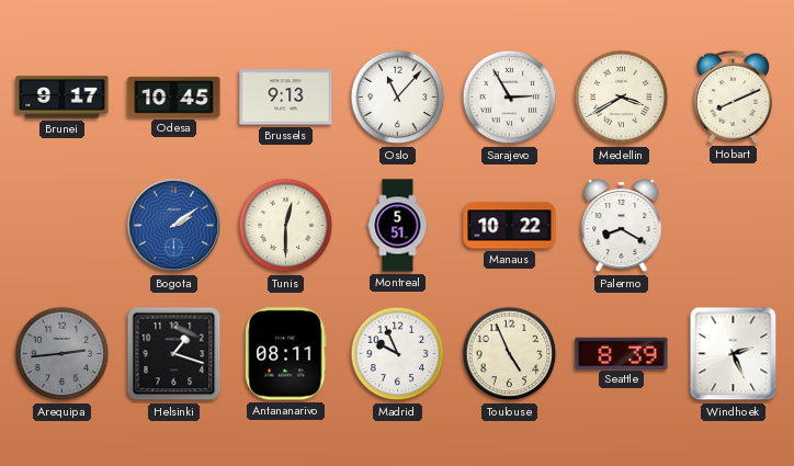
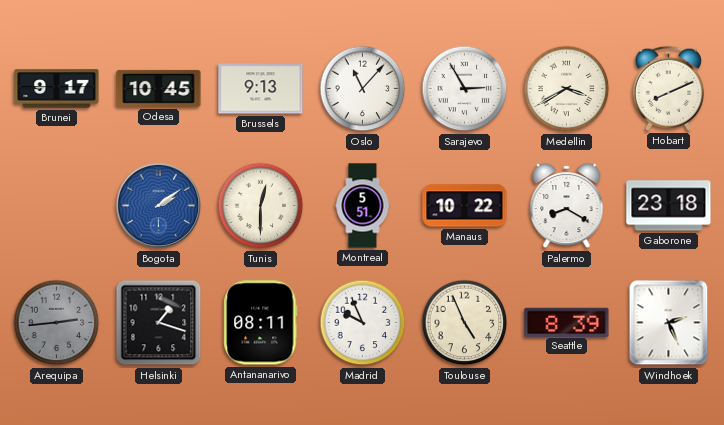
Gaborone: none -> 23:18
